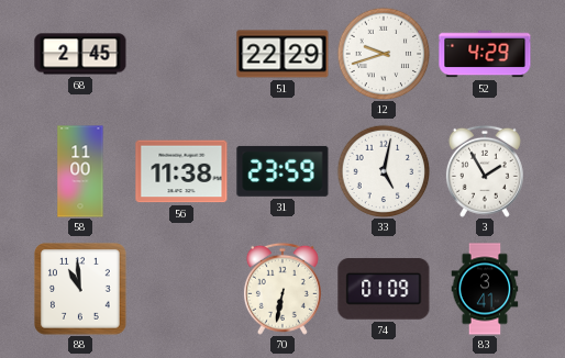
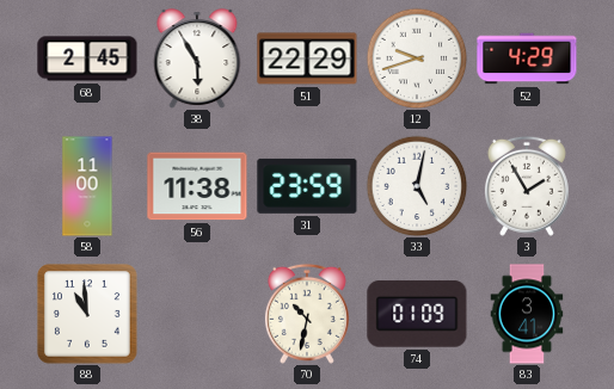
38: none -> 5:55
70: 6:32 -> 10:32
